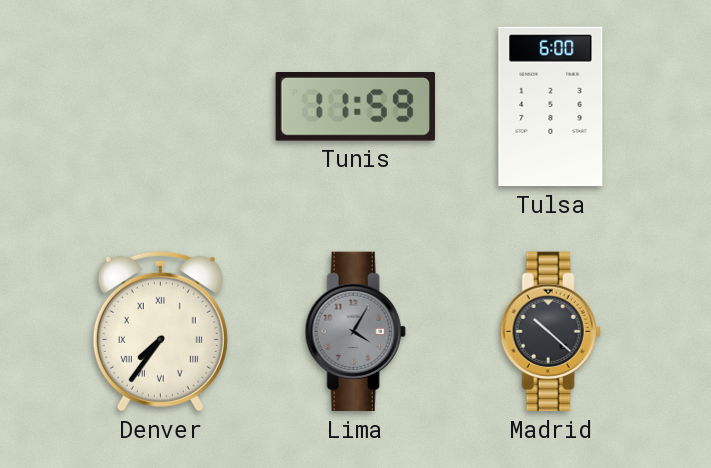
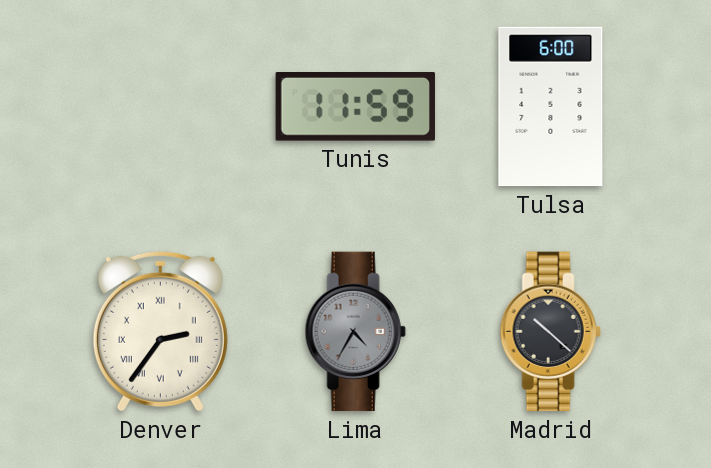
Denver: 7:36 -> 2:36
Lima: 4:05 -> 4:35
